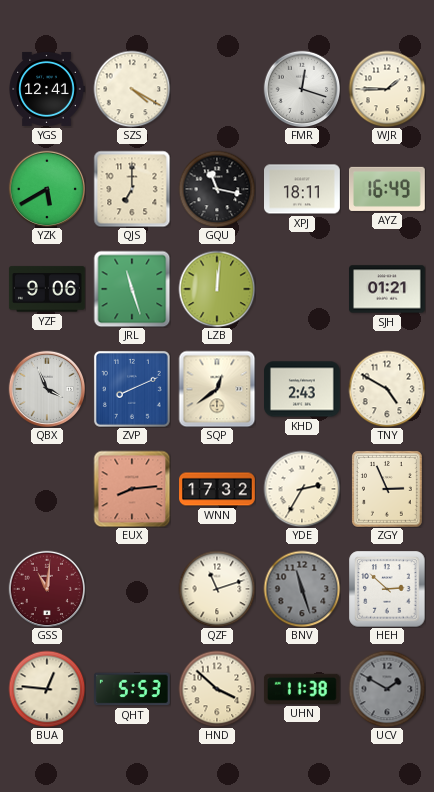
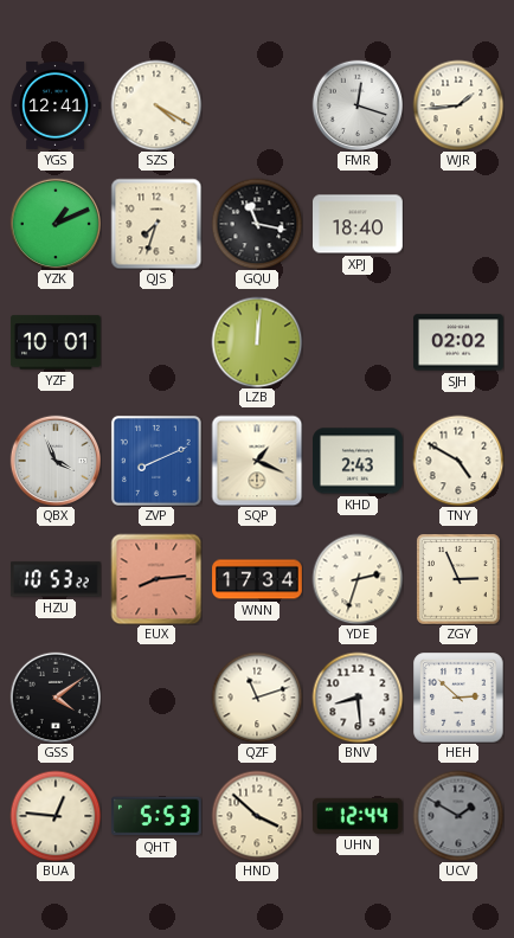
WJR: 1:45 -> 1:44
YZK: 5:40 -> 1:11
QJS: 7:00 -> 7:33
XPJ: 18:11 -> 18:40
AYZ: 16:49 -> none
YZF: 9:06 -> 10:01
JRL: 11:27 -> none
SJH: 01:21 -> 02:02
SQP: 12:39 -> 1:19
HZU: none -> 10:53
WNN: 17:32 -> 17:34
YDE: 2:35 -> 2:33
GSS: 11:01 -> 4:09
GSS dial: burgundy -> black
BNV: 11:27 -> 8:29
BNV dial: grey -> white
UHN: 11:38 -> 12:44
